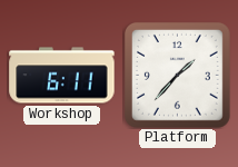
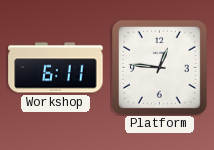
Platform: 1:37 -> 12:46
